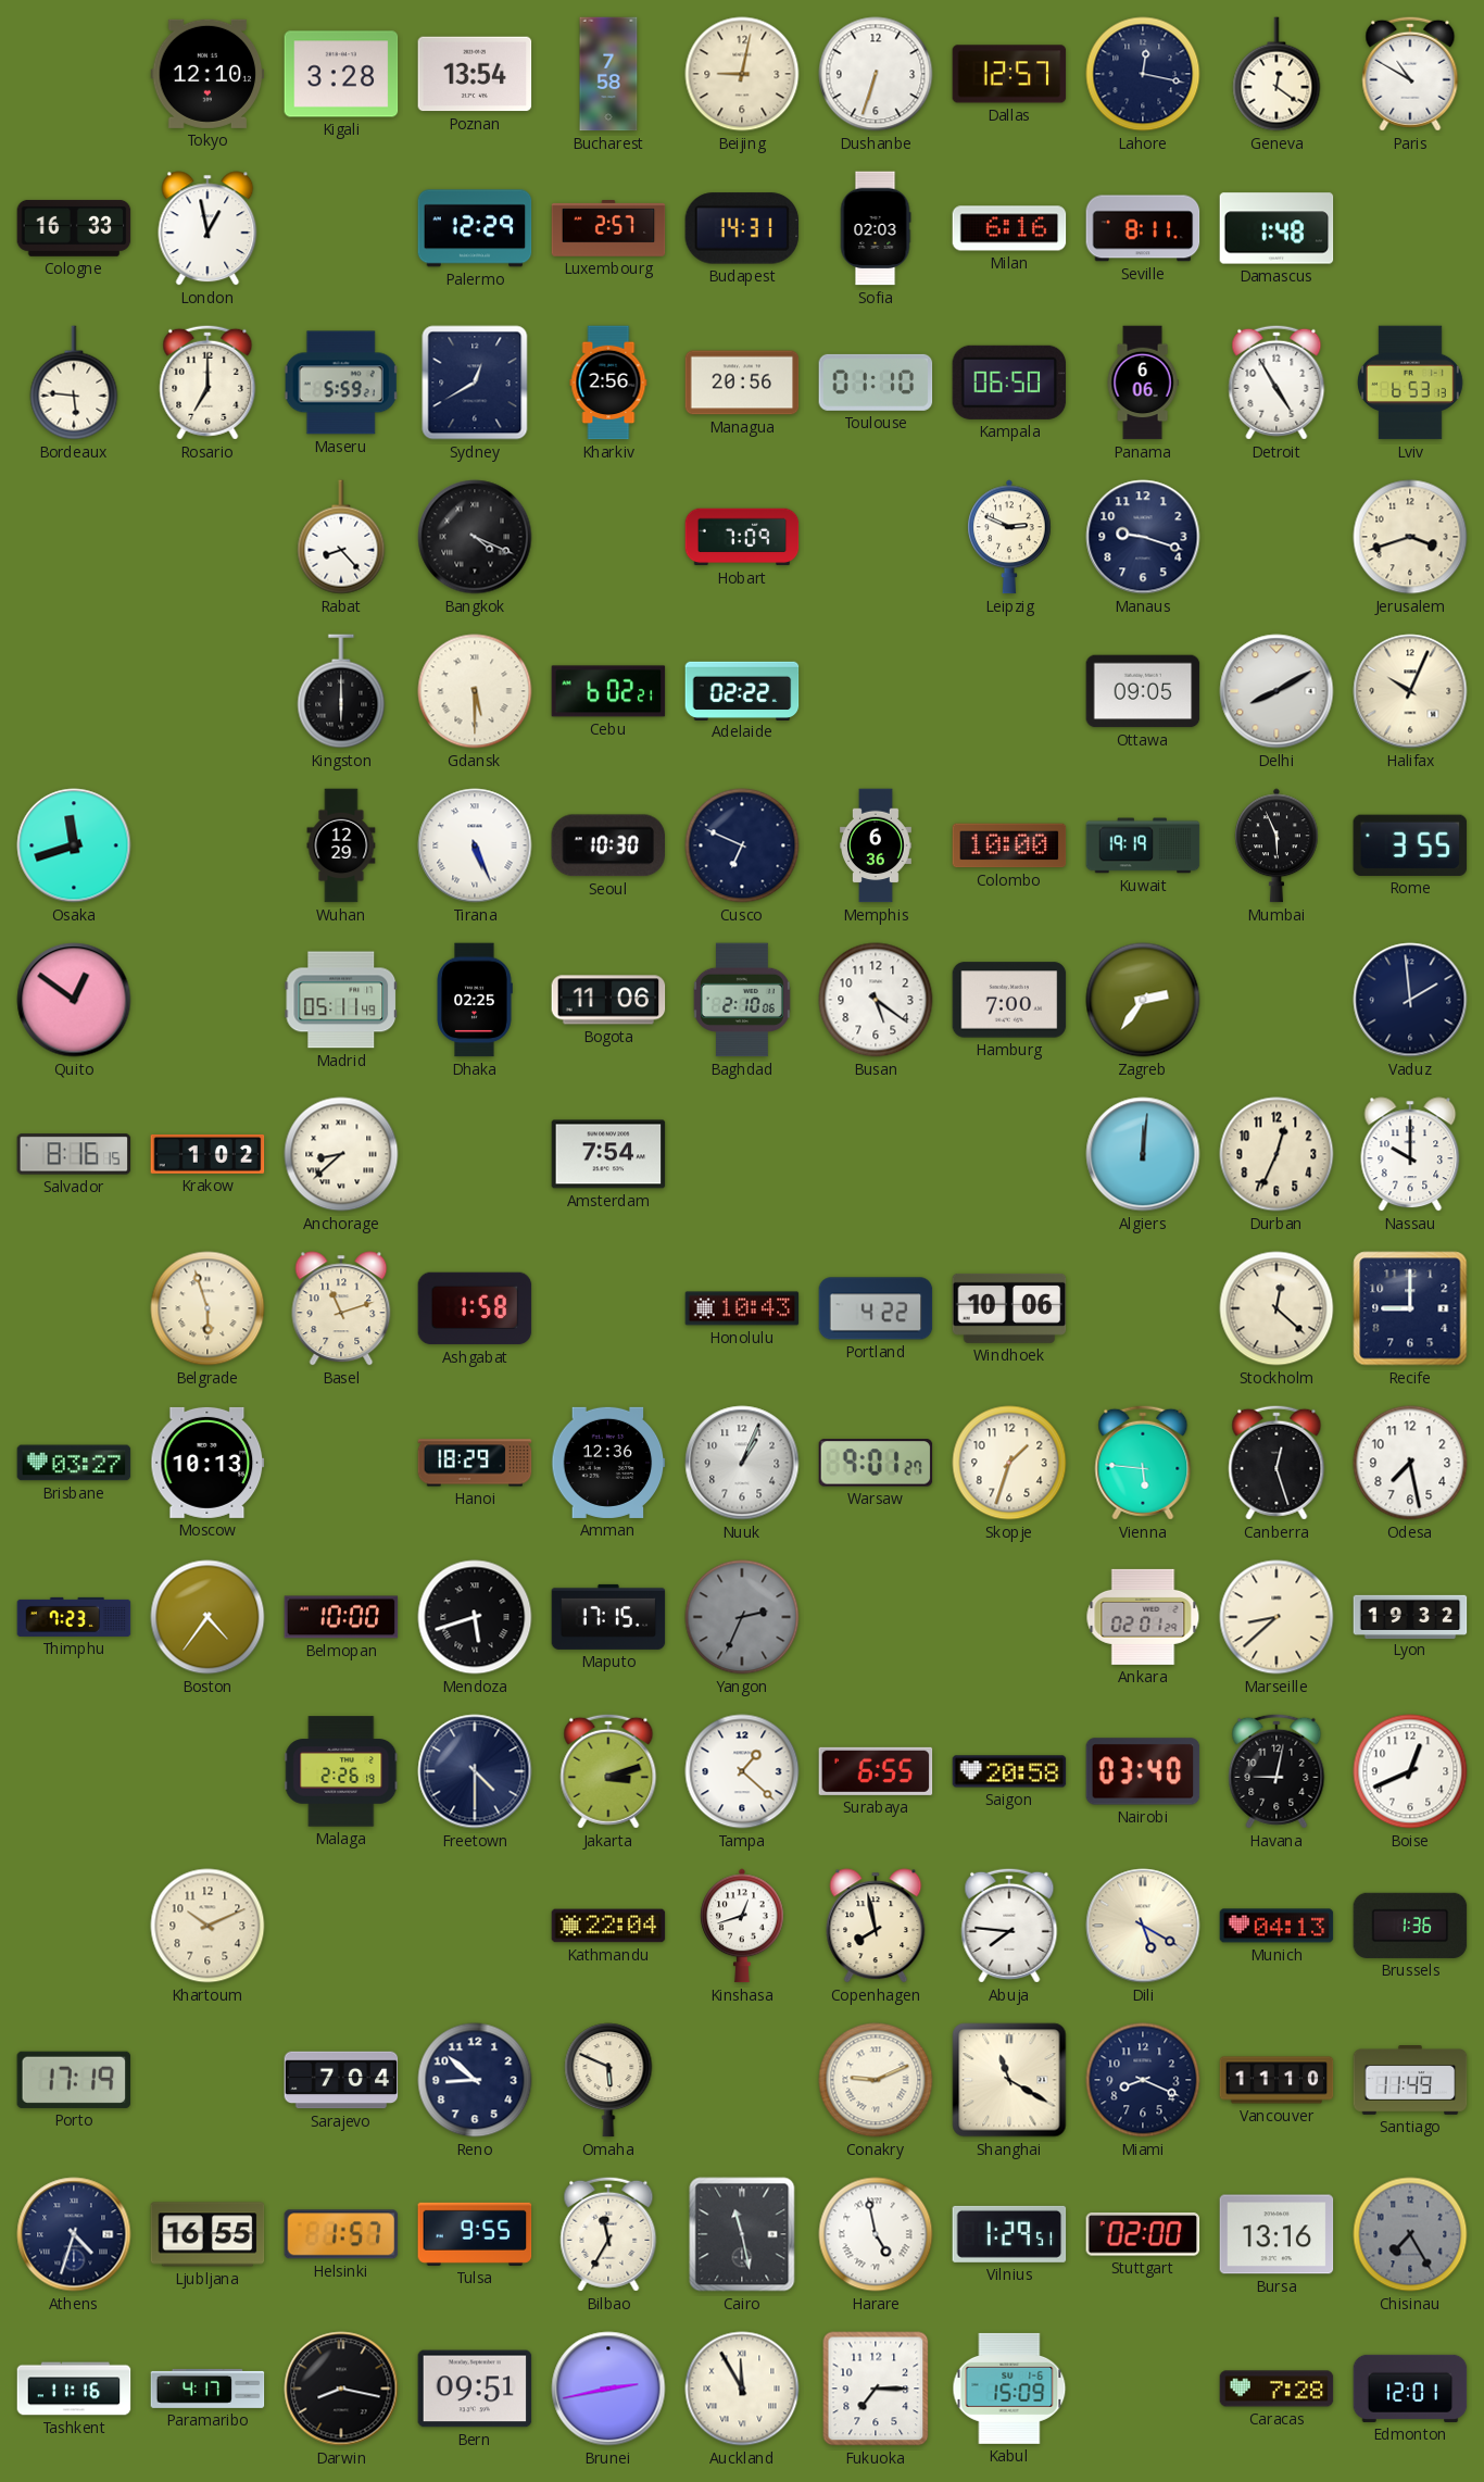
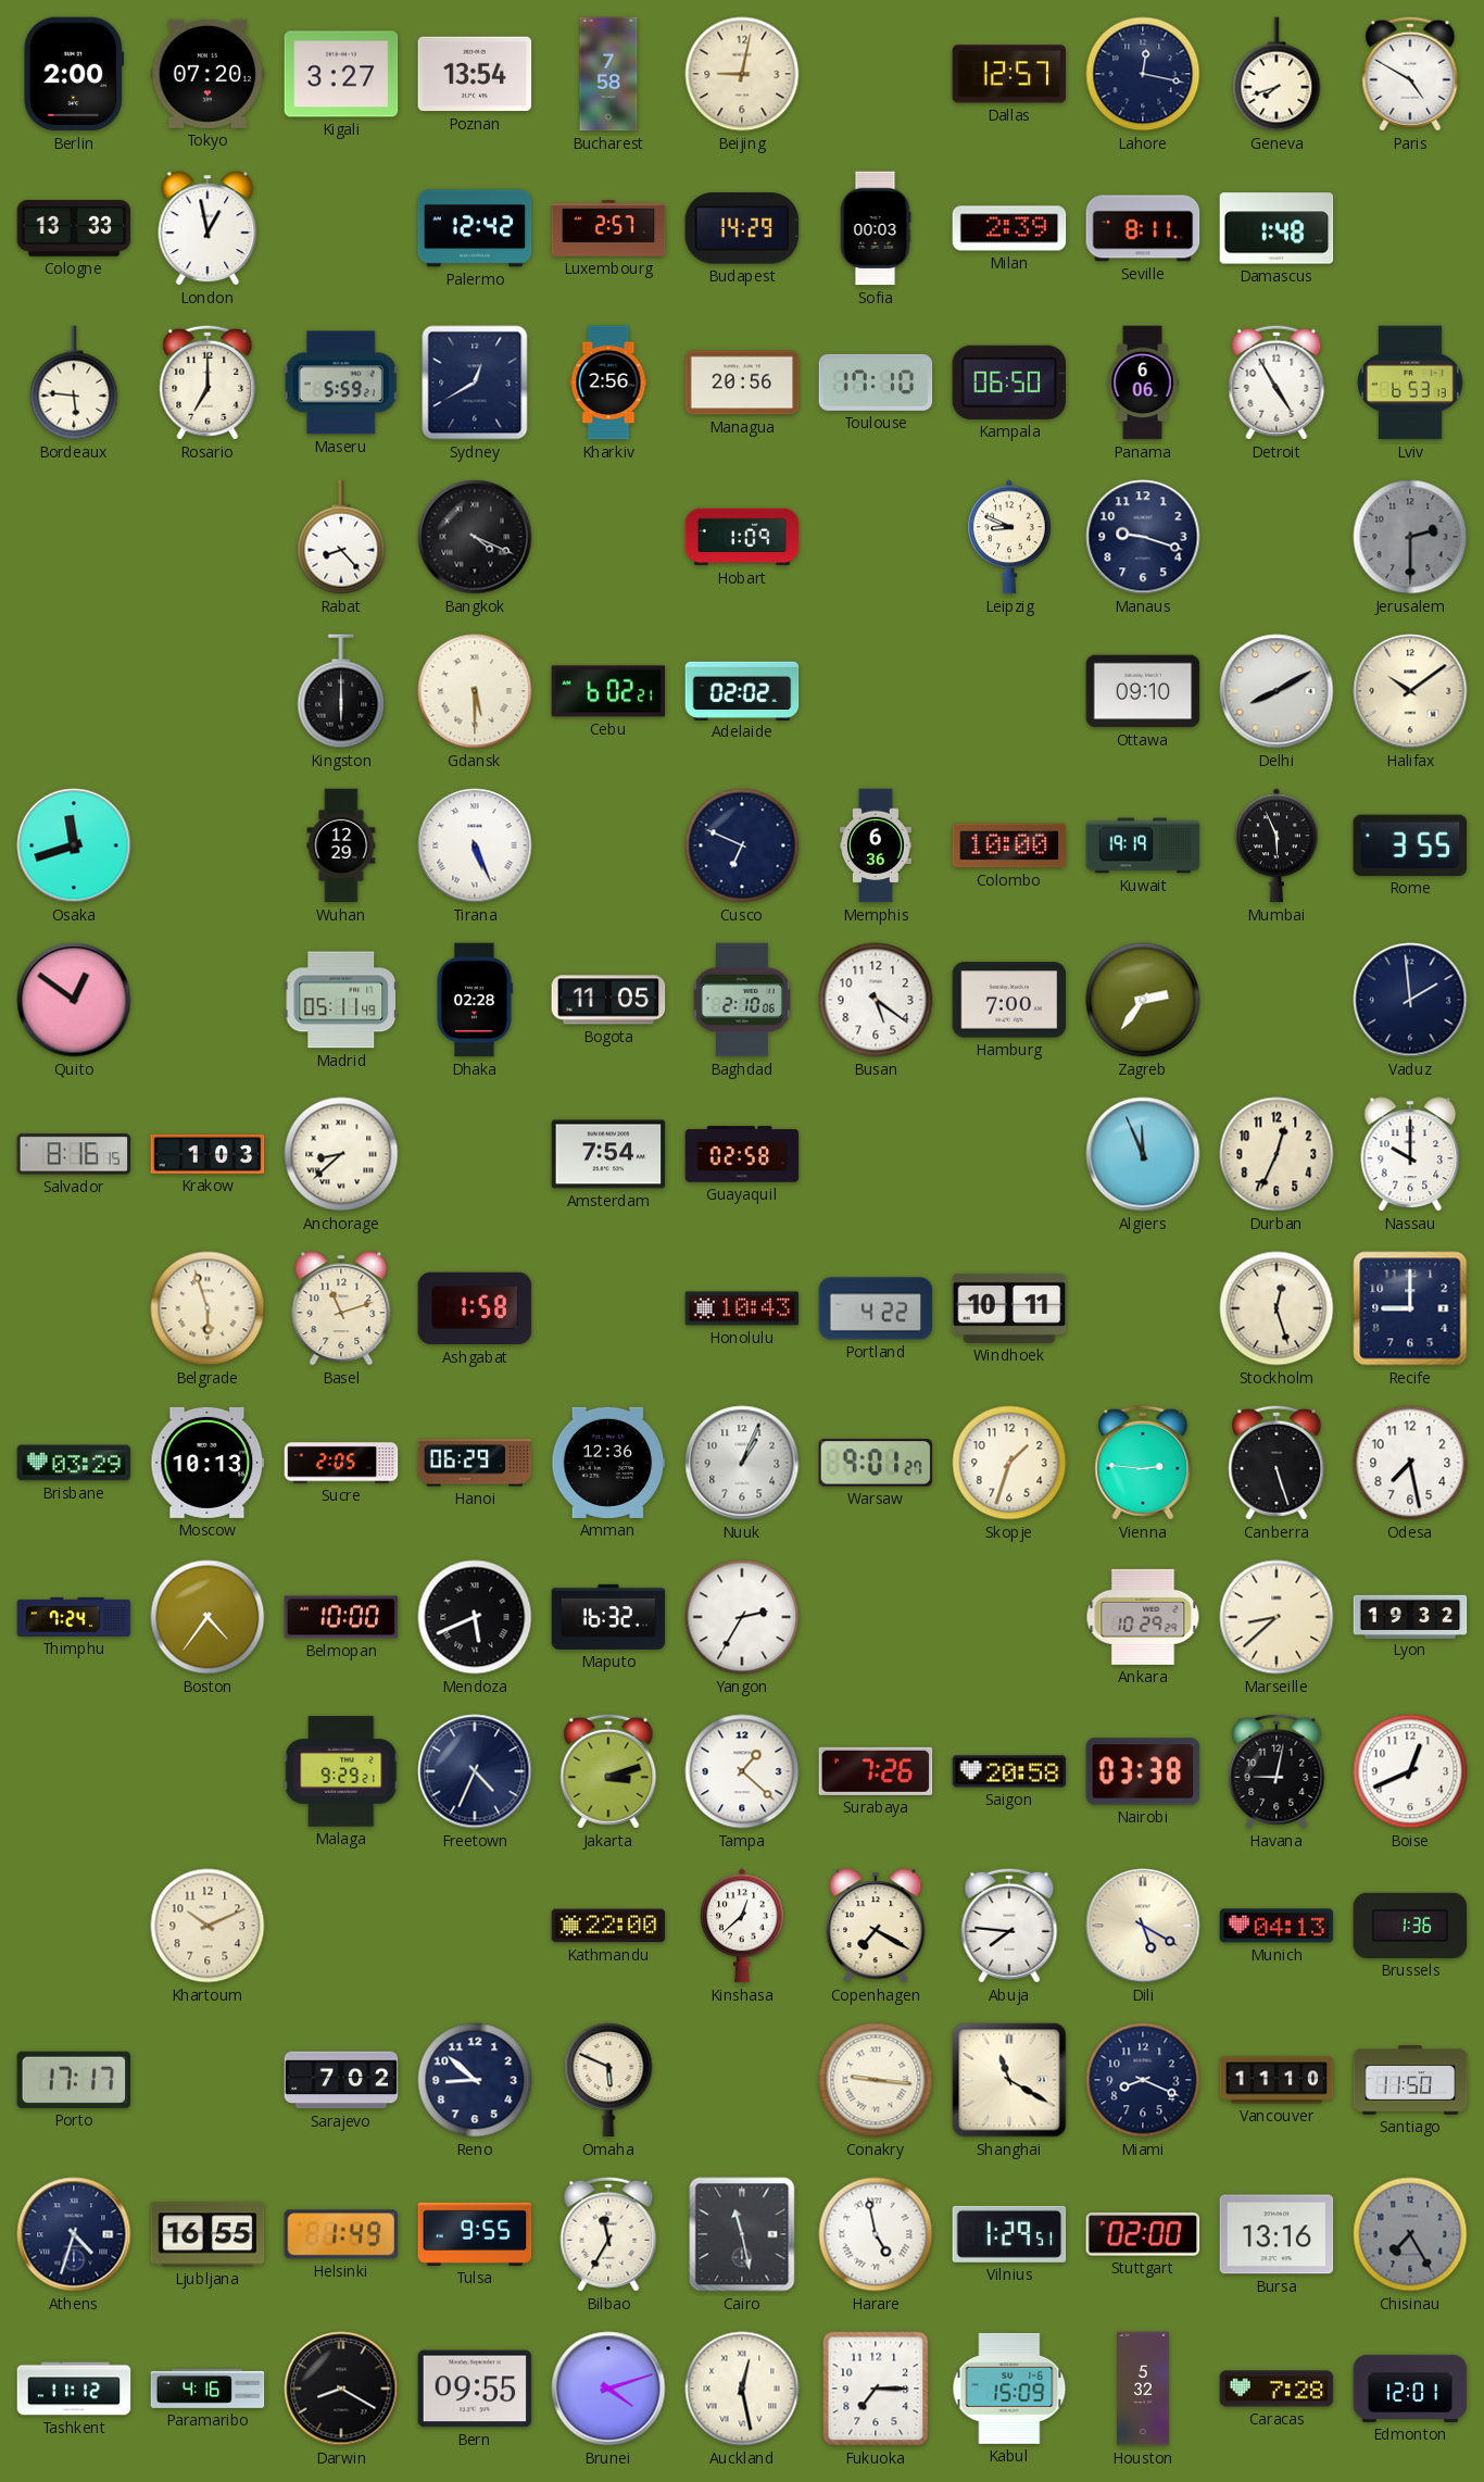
Berlin: none -> 2:00
Tokyo: 12:10 -> 07:20
Kigali: 3:28 -> 3:27
Dushanbe: 6:33 -> none
Geneva: 12:21 -> 7:42
Paris: 10:50 -> 4:50
Cologne: 16:33 -> 13:33
Palermo: 12:29 -> 12:42
Budapest: 14:31 -> 14:29
Sofia: 02:03 -> 00:03
Milan: 6:16 -> 2:39
Toulouse: 01:10 -> 17:10
Hobart: 7:09 -> 1:09
Leipzig: 2:49 -> 8:49
Jerusalem: 3:42 -> 2:30
Jerusalem dial: cream -> grey
Adelaide: 02:22 -> 02:02
Ottawa: 09:05 -> 09:10
Halifax: 10:04 -> 10:09
Seoul: 10:30 -> none
Dhaka: 02:25 -> 02:28
Bogota: 11:06 -> 11:05
Krakow: 1:02 -> 1:03
Guayaquil: none -> 02:58
Algiers: 12:01 -> 11:56
Windhoek: 10:06 -> 10:11
Stockholm: 12:22 -> 12:27
Brisbane: 03:27 -> 03:29
Sucre: none -> 2:05
Hanoi: 18:29 -> 06:29
Vienna: 5:46 -> 2:46
Canberra: 12:27 -> 5:27
Thimphu: 7:23 -> 7:24
Mendoza: 5:42 -> 5:41
Maputo: 17:15 -> 16:32
Yangon: 2:34 -> 2:35
Yangon dial: grey -> white
Ankara: 02:01 -> 10:29
Malaga: 2:26 -> 9:29
Freetown: 4:30 -> 4:34
Surabaya: 6:55 -> 7:26
Nairobi: 03:40 -> 03:38
Kathmandu: 22:04 -> 22:00
Kinshasa: 12:42 -> 12:38
Copenhagen: 7:58 -> 7:20
Porto: 17:19 -> 17:17
Sarajevo: 7:04 -> 7:02
Conakry: 9:11 -> 9:16
Santiago: 11:49 -> 11:50
Helsinki: 1:57 -> 1:49
Tashkent: 11:16 -> 11:12
Paramaribo: 4:17 -> 4:16
Darwin: 8:17 -> 8:20
Bern: 09:51 -> 09:55
Brunei: 2:43 -> 4:12
Auckland: 11:55 -> 12:28
Houston: none -> 5:32
